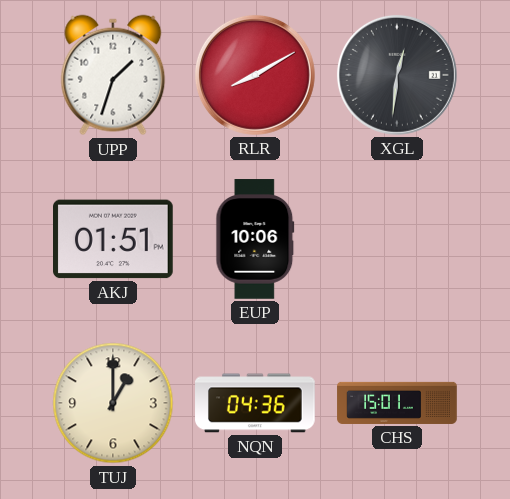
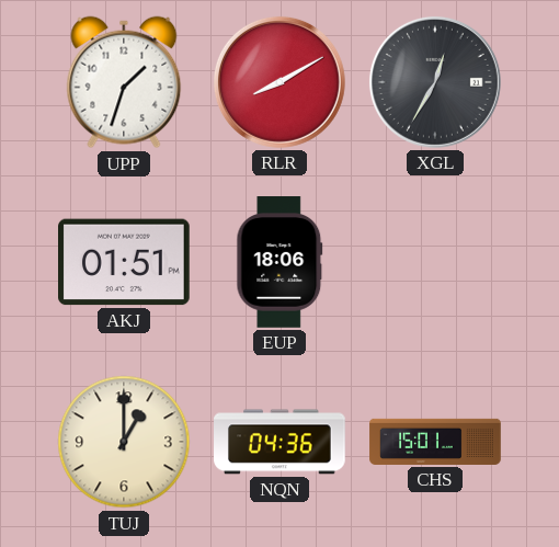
XGL: 12:31 -> 12:35
EUP: 10:06 -> 18:06
